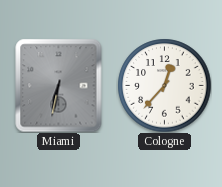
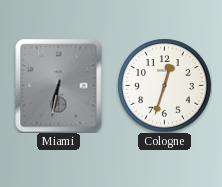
Cologne: 12:37 -> 12:33
